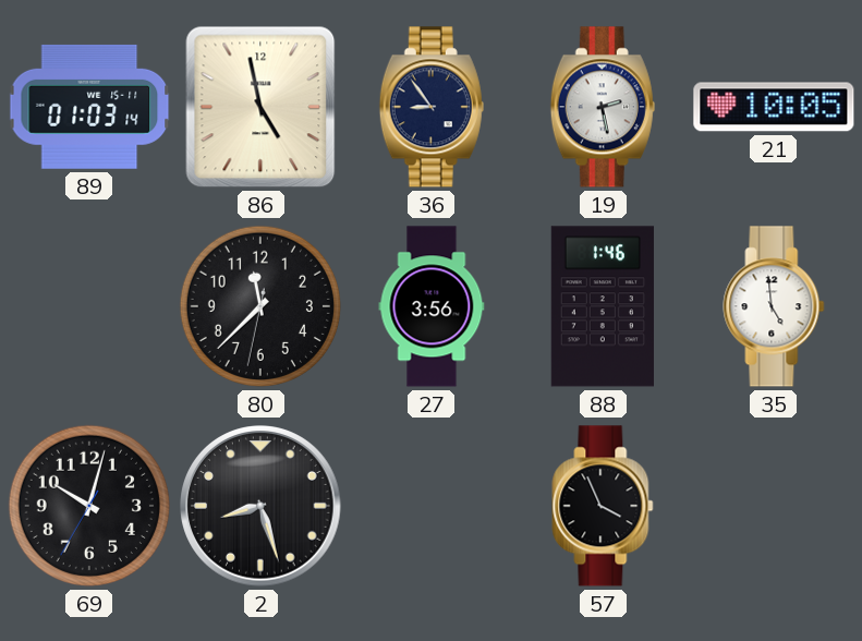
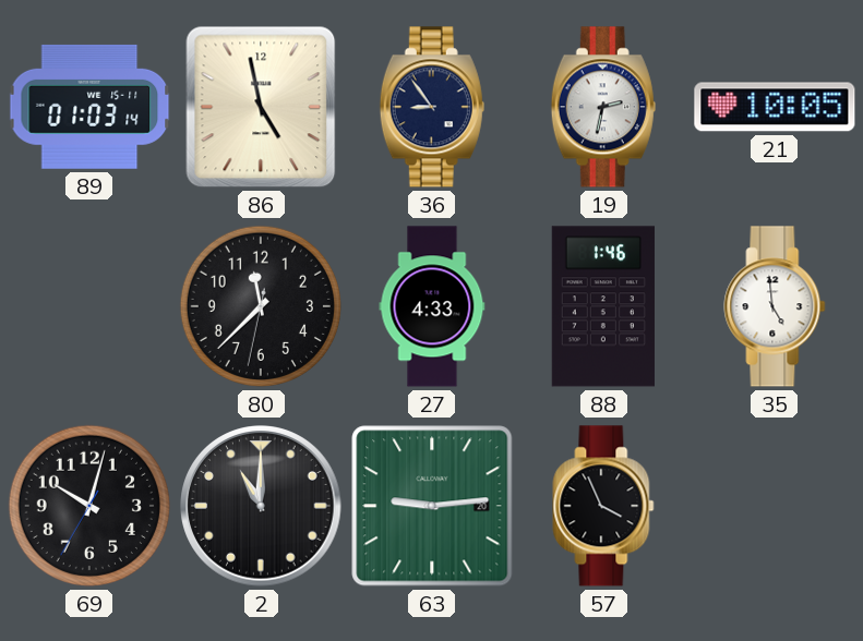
19: 2:28 -> 2:32
27: 3:56 -> 4:33
2: 8:27 -> 11:00
63: none -> 9:14
